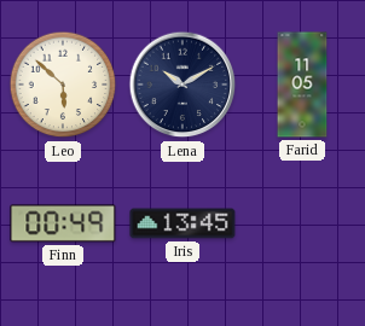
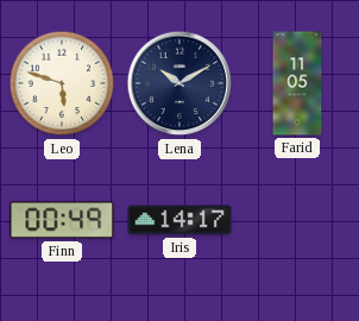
Leo: 5:52 -> 5:48
Iris: 13:45 -> 14:17
